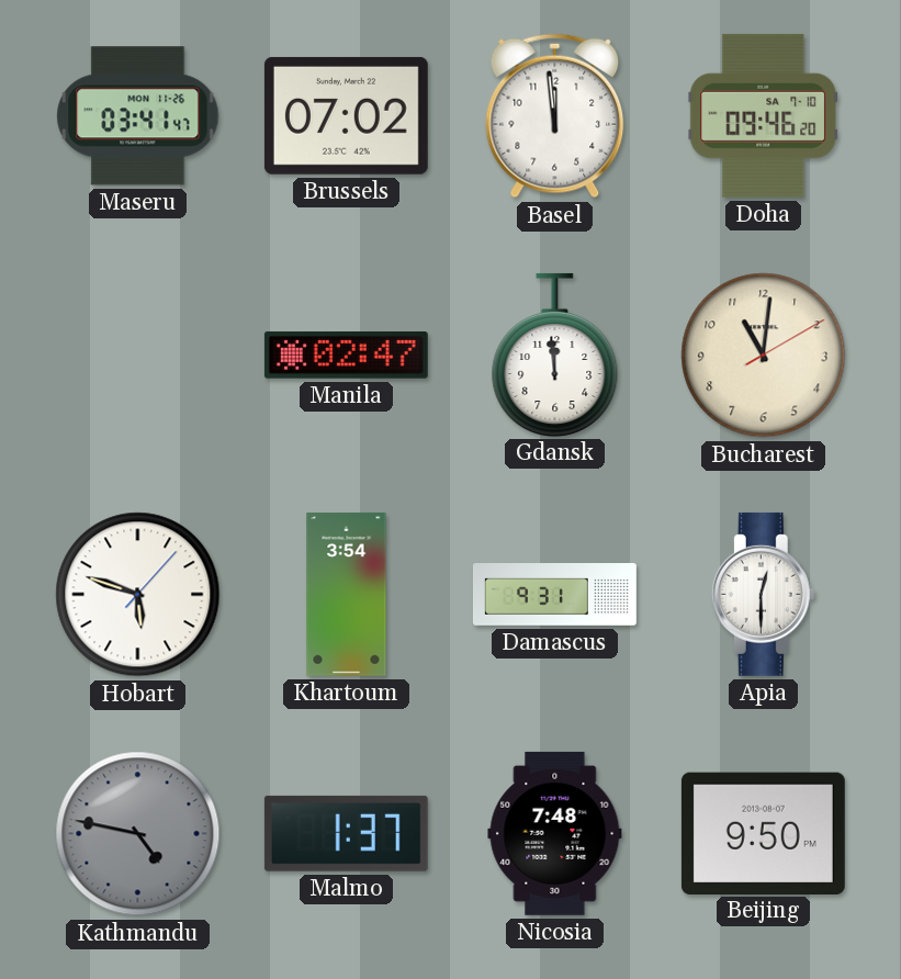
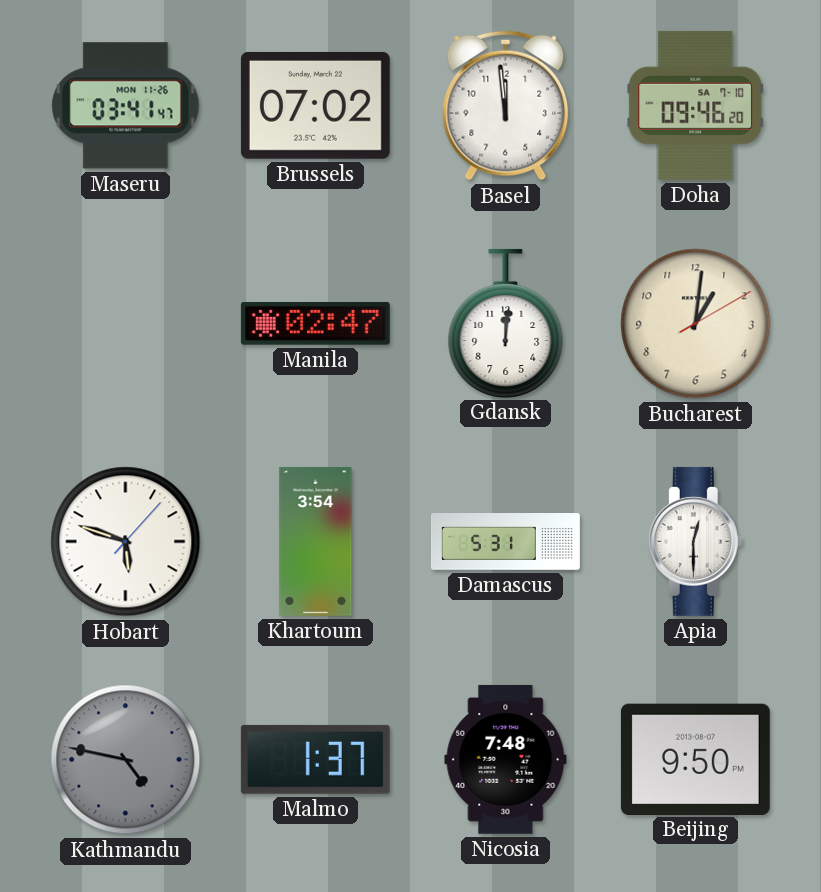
Gdansk: 11:59 -> 12:01
Bucharest: 11:01 -> 1:01
Damascus: 9:31 -> 5:31
